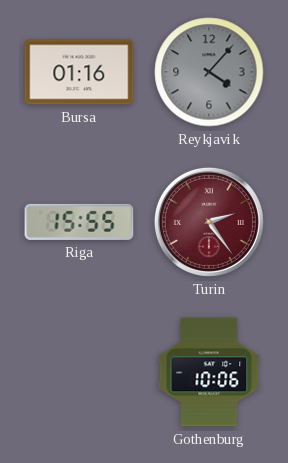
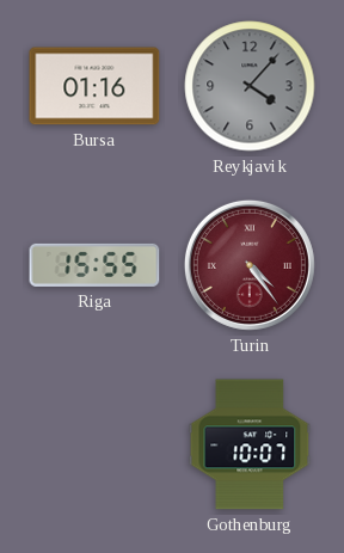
Turin: 2:24 -> 4:24
Gothenburg: 10:06 -> 10:07
